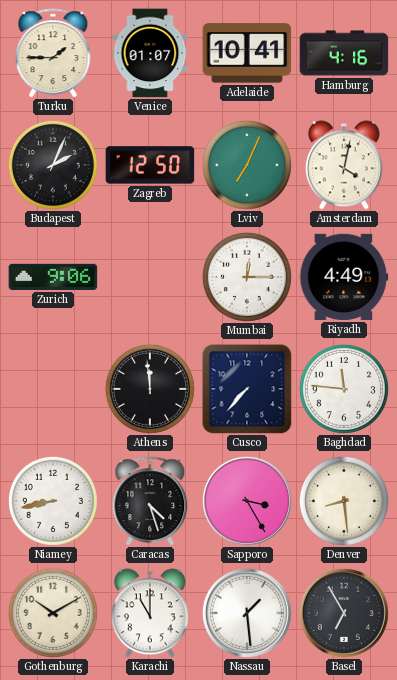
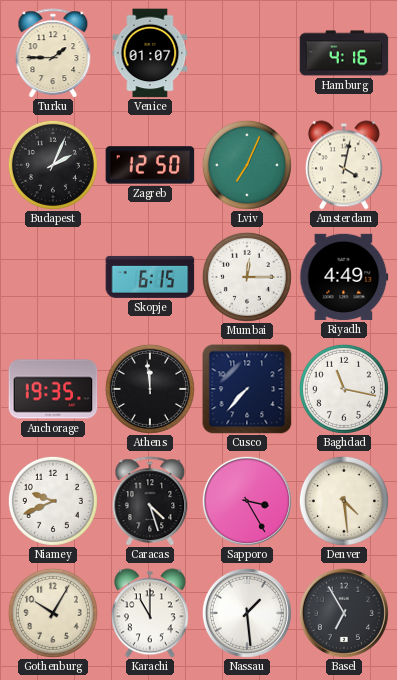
Adelaide: 10:41 -> none
Zurich: 9:06 -> none
Skopje: none -> 6:15
Anchorage: none -> 19:35
Baghdad: 11:46 -> 11:17
Niamey: 8:43 -> 9:41
Denver: 8:29 -> 4:29
Gothenburg: 10:10 -> 10:05
